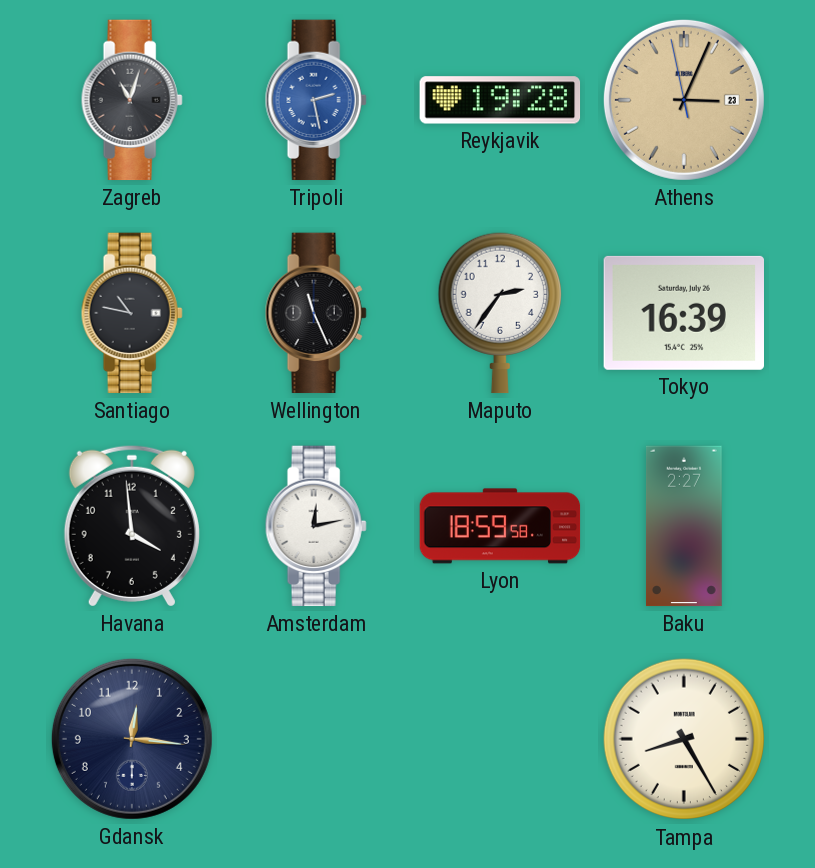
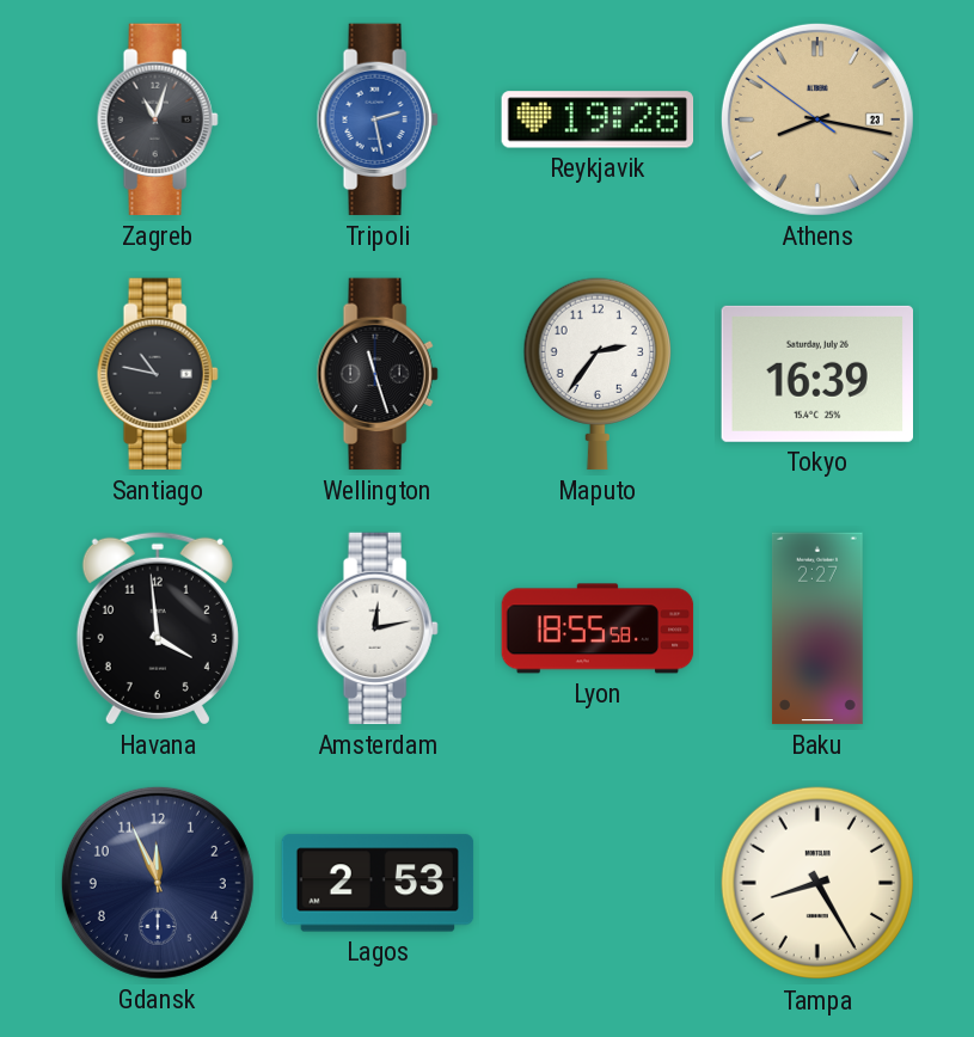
Athens: 3:03 -> 8:16
Wellington: 11:26 -> 11:27
Lyon: 18:59 -> 18:55
Gdansk: 12:16 -> 11:56
Lagos: none -> 2:53
